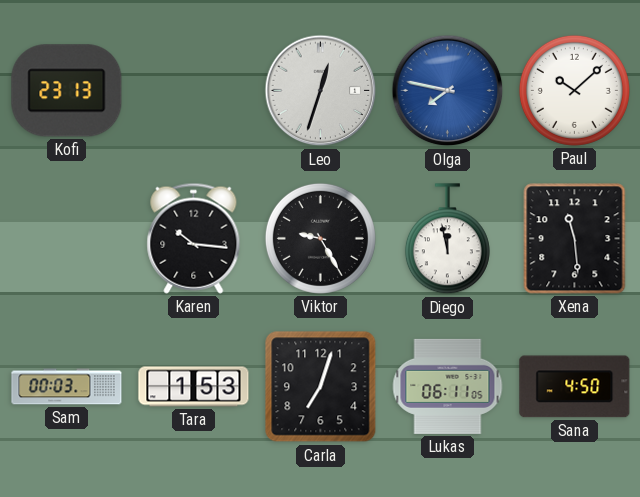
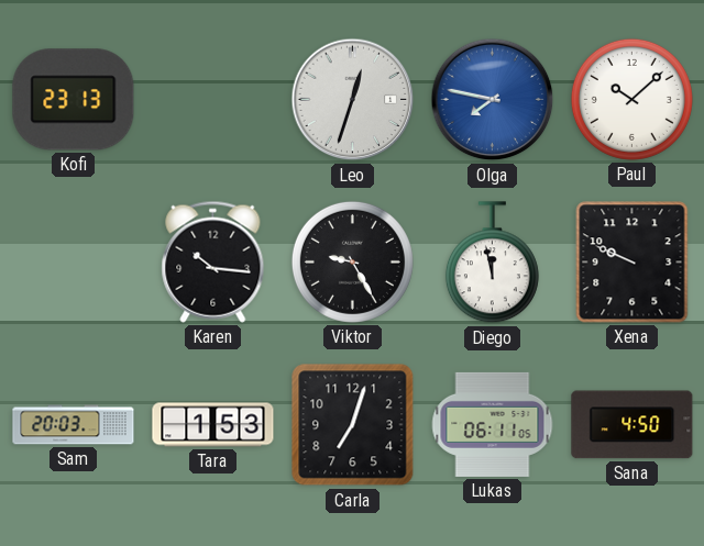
Xena: 11:29 -> 9:49
Sam: 00:03 -> 20:03
